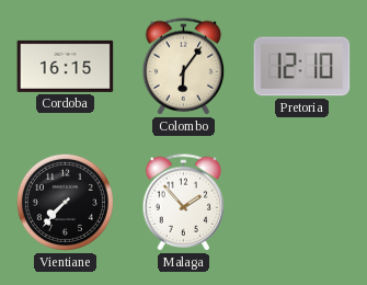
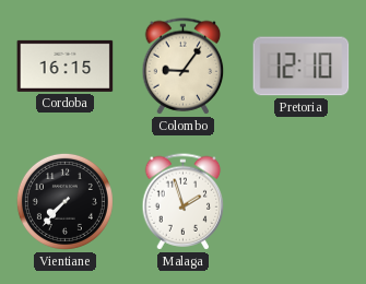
Colombo: 6:06 -> 9:06
Malaga: 1:53 -> 1:57
